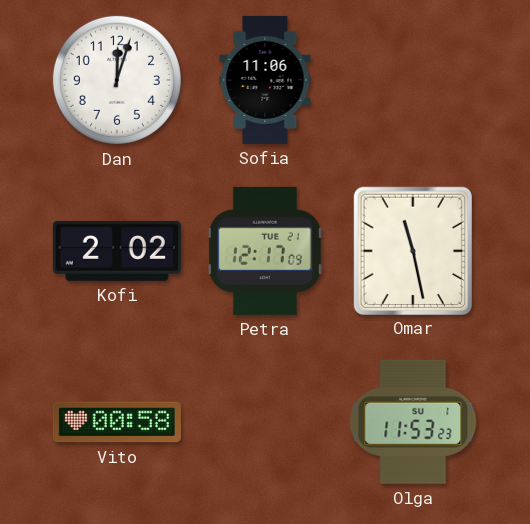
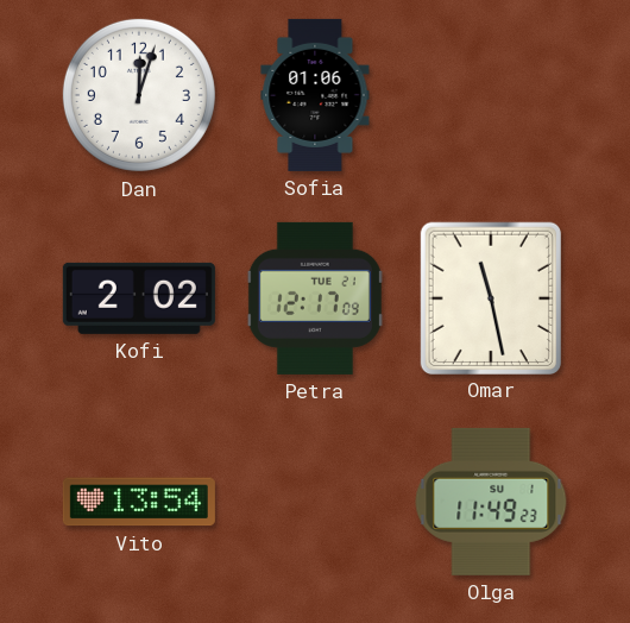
Sofia: 11:06 -> 01:06
Vito: 00:58 -> 13:54
Olga: 11:53 -> 11:49
